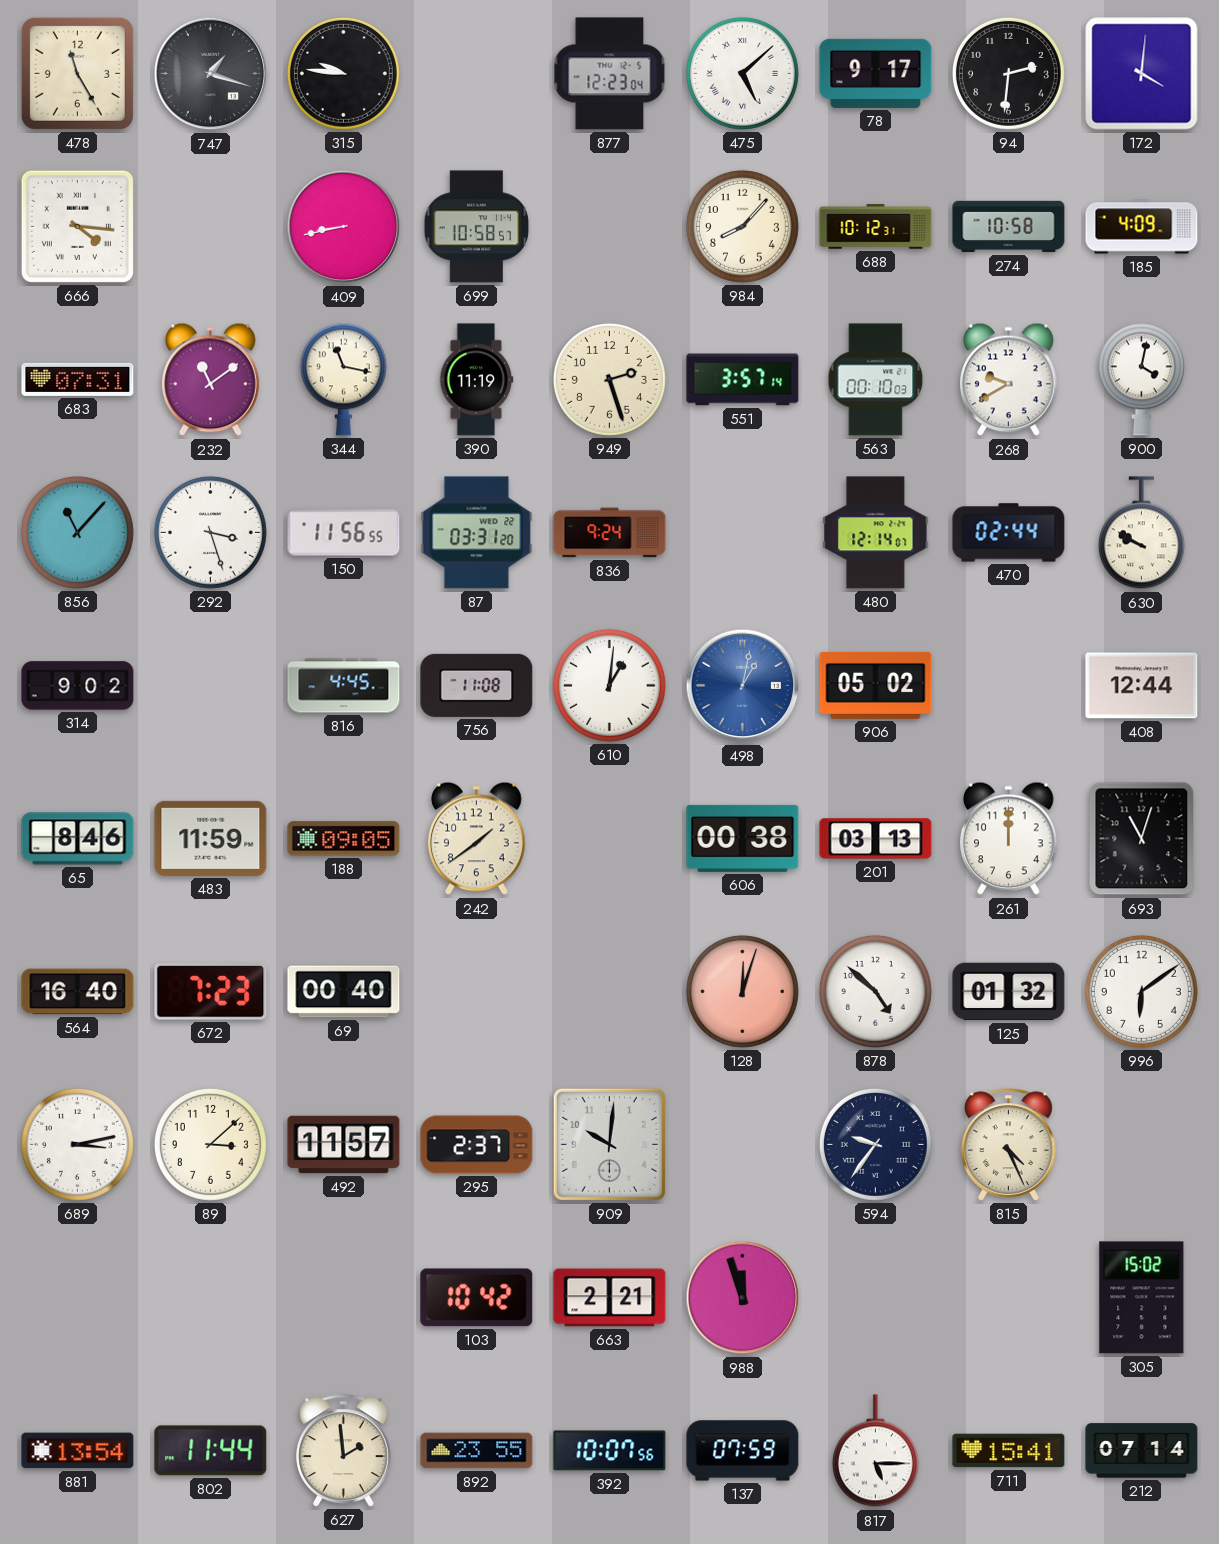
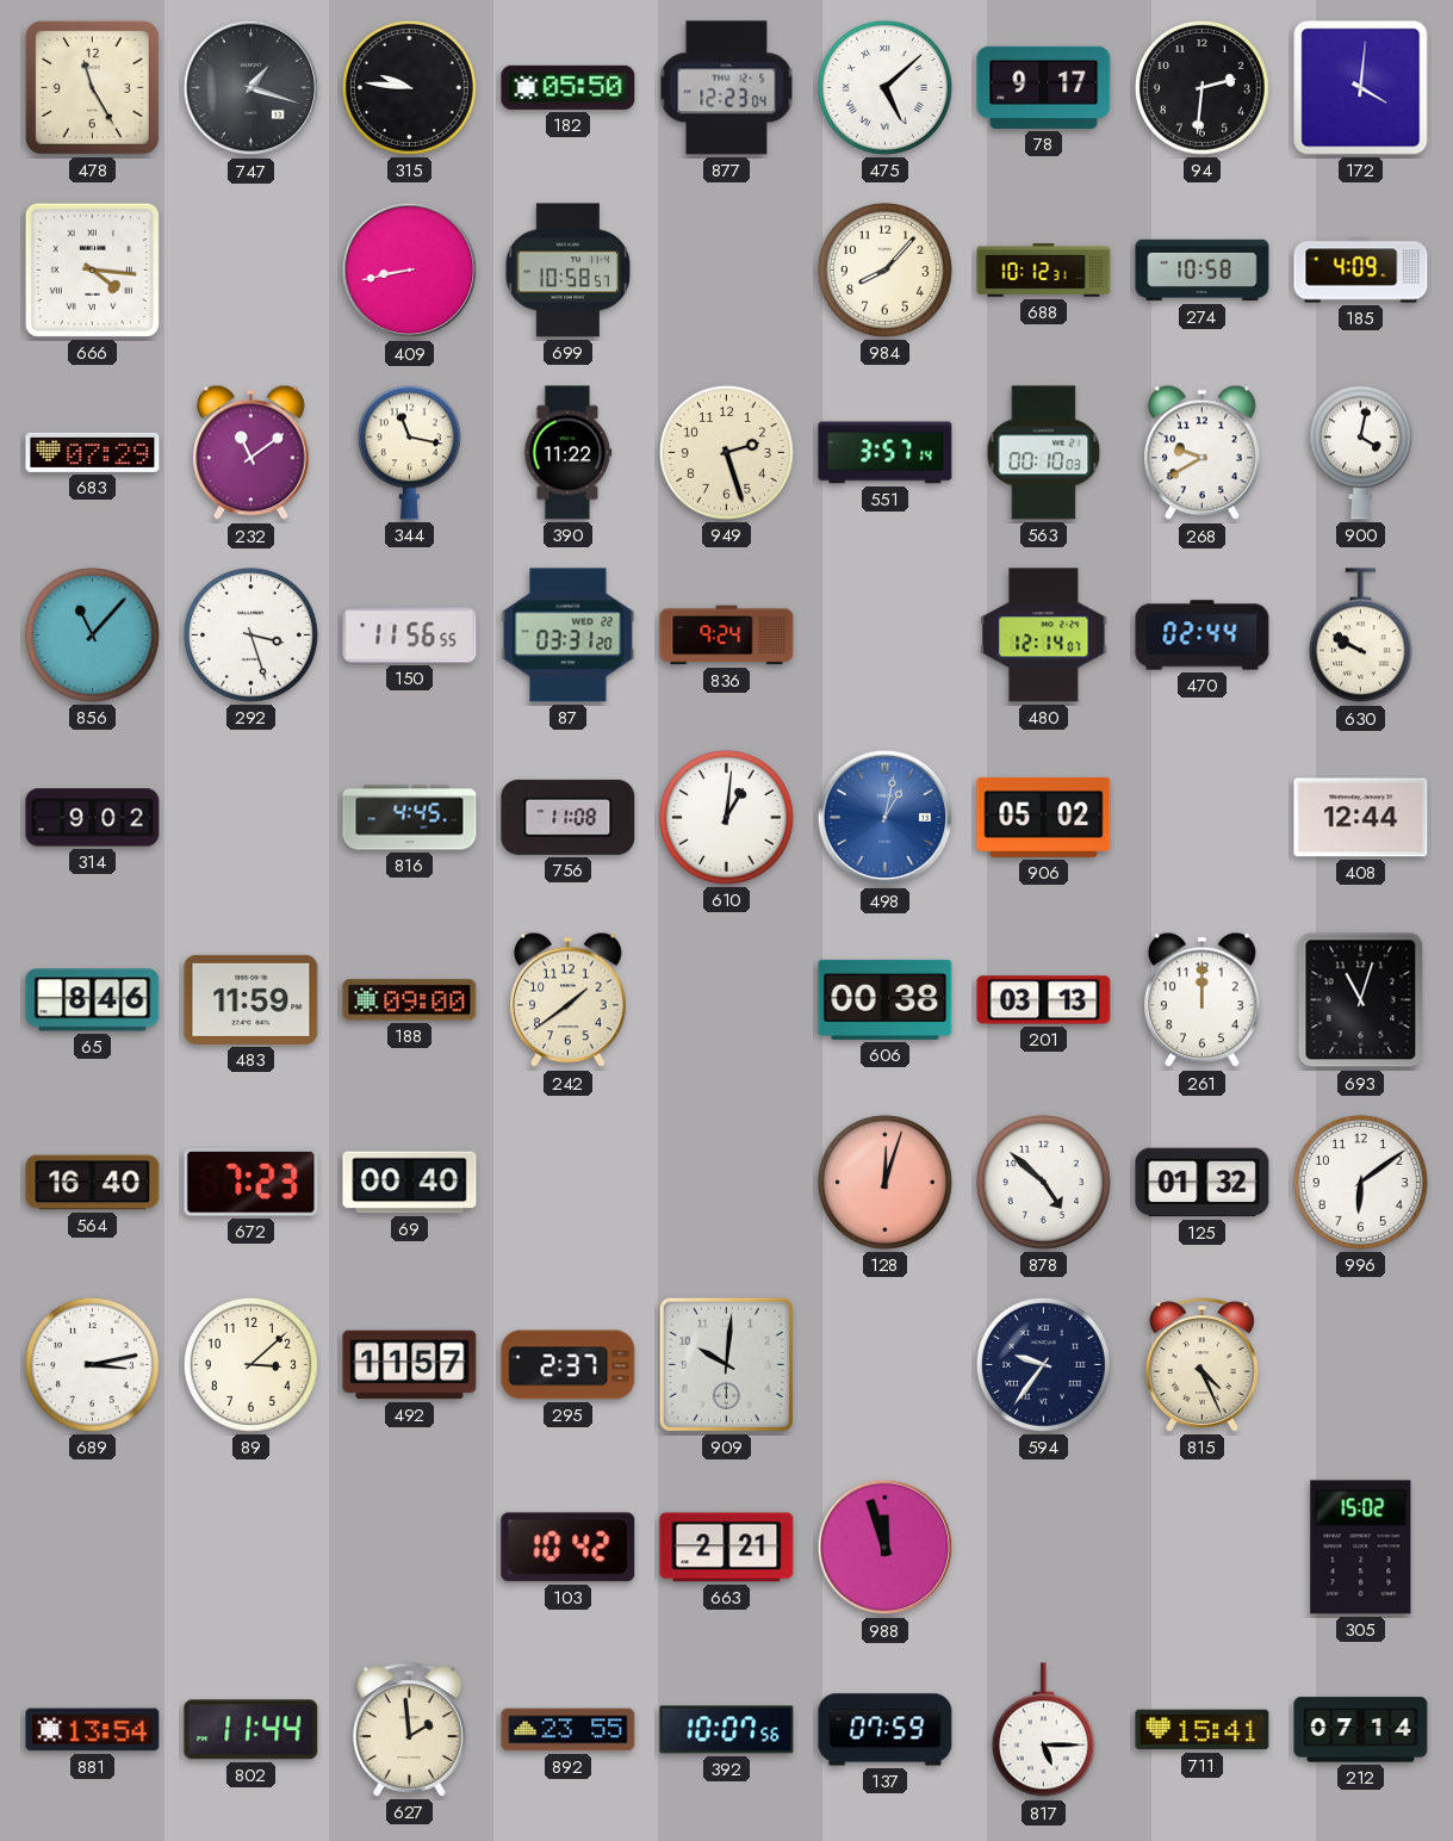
182: none -> 05:50
683: 07:31 -> 07:29
390: 11:19 -> 11:22
188: 09:05 -> 09:00
